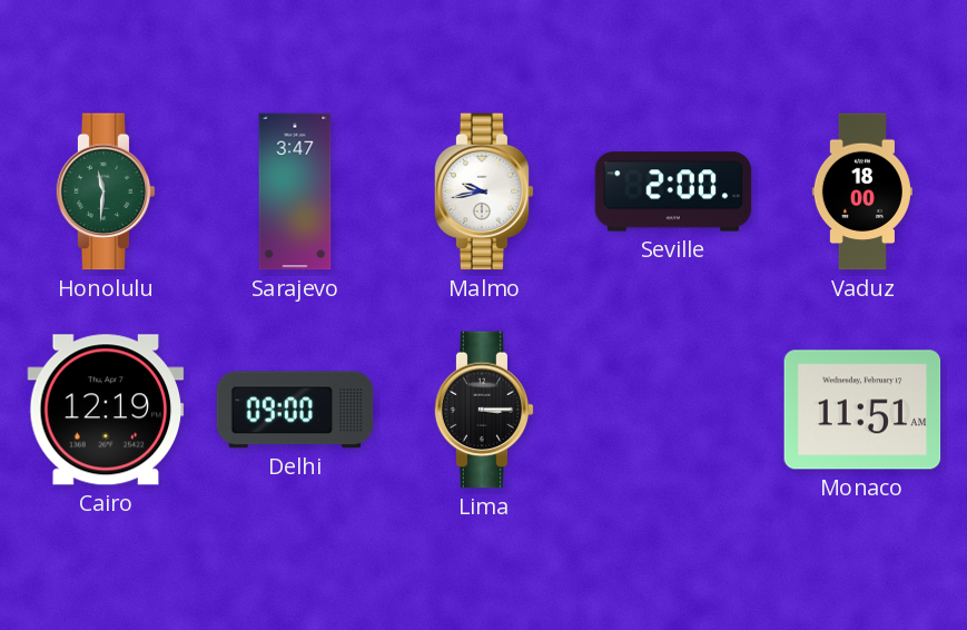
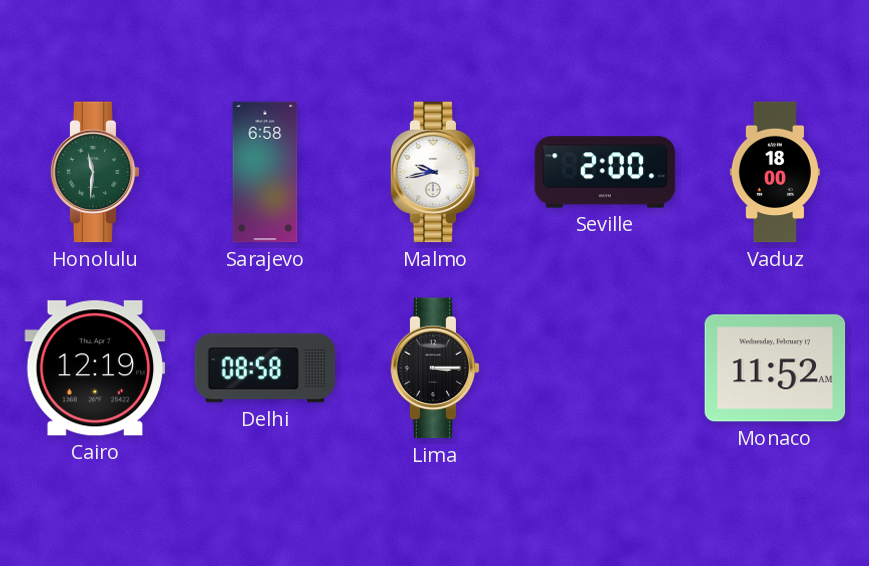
Sarajevo: 3:47 -> 6:58
Delhi: 09:00 -> 08:58
Monaco: 11:51 -> 11:52
